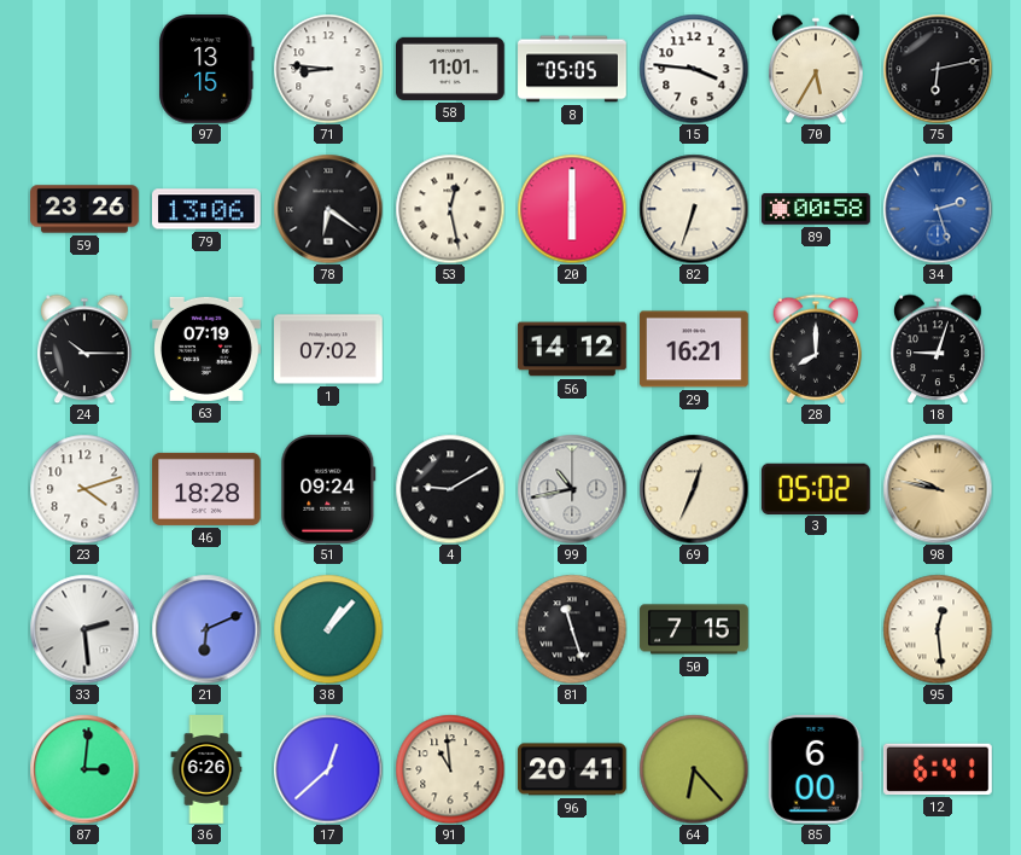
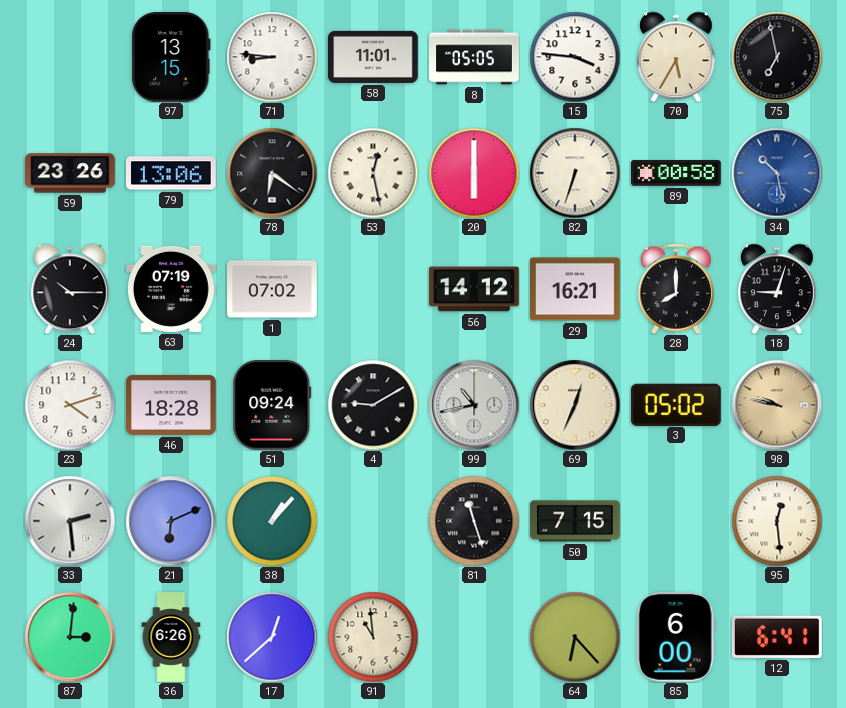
75: 6:13 -> 6:58
34: 2:27 -> 10:28
96: 20:41 -> none
